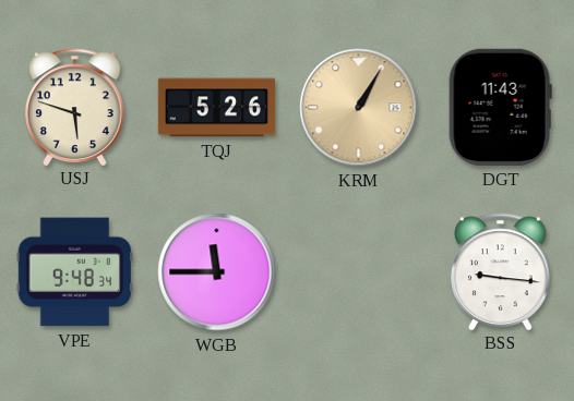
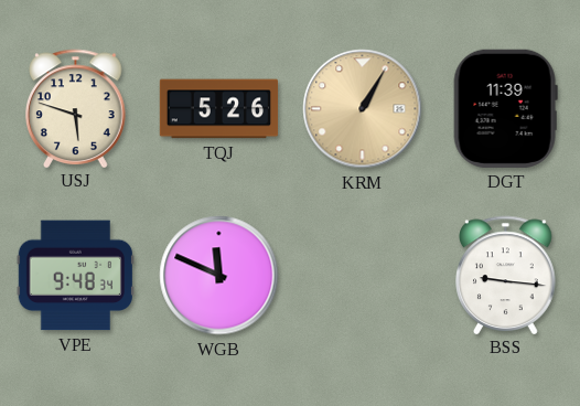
DGT: 11:43 -> 11:39
WGB: 11:45 -> 11:49
